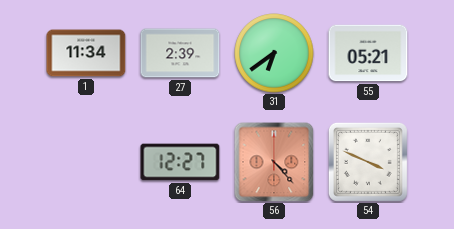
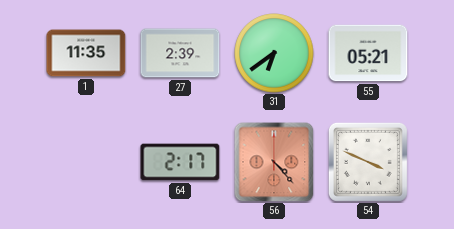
1: 11:34 -> 11:35
64: 12:27 -> 2:17
